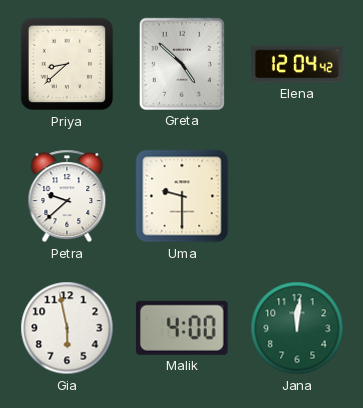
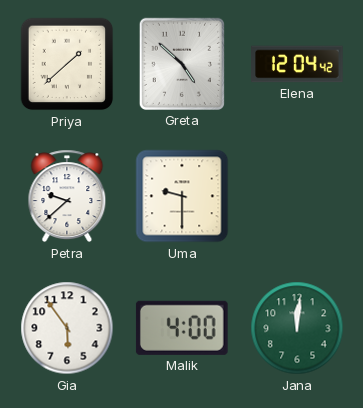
Priya: 8:38 -> 1:38
Gia: 5:58 -> 5:54
